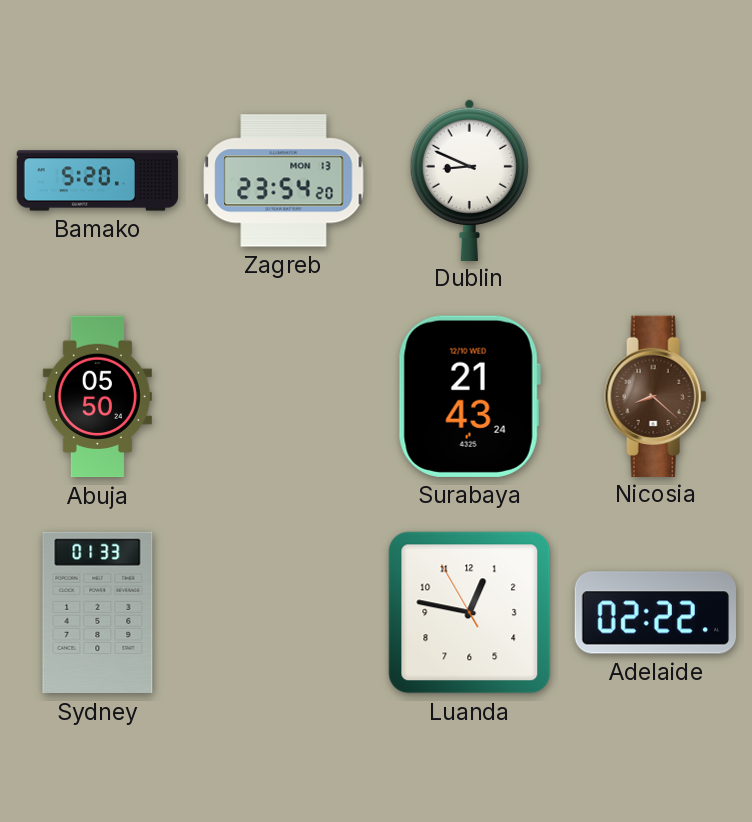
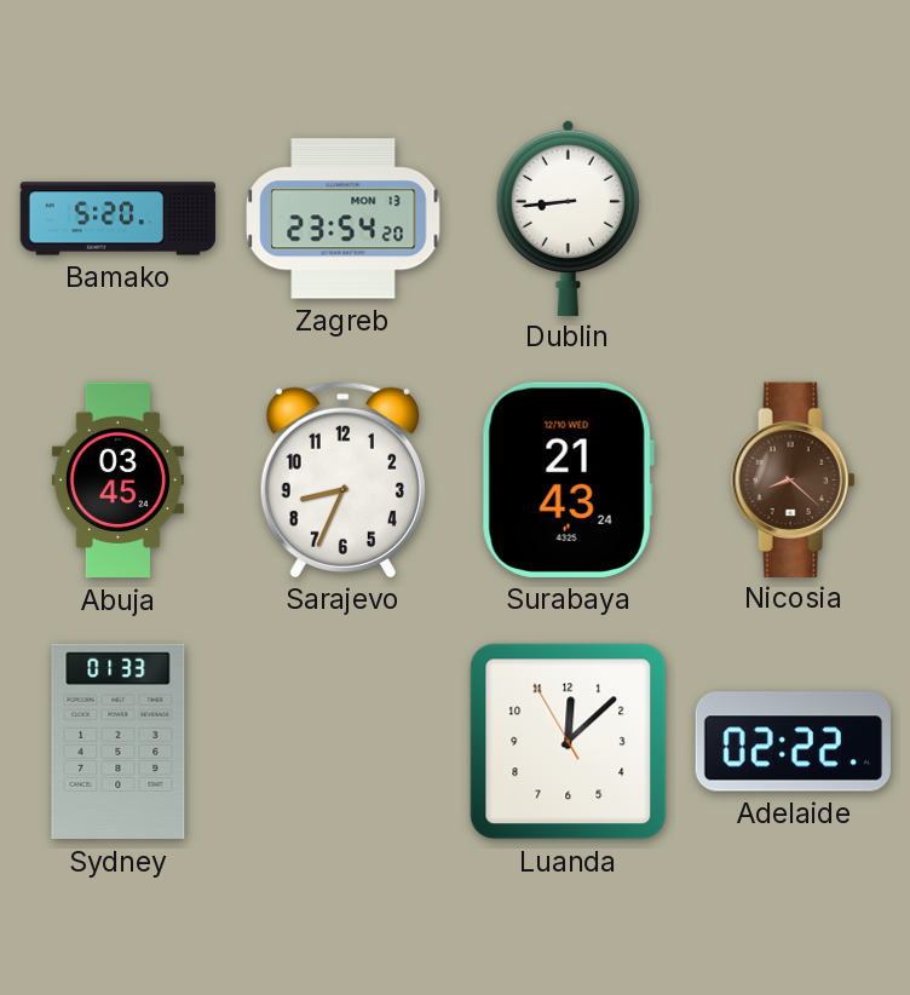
Dublin: 8:49 -> 8:44
Abuja: 05:50 -> 03:45
Sarajevo: none -> 8:34
Luanda: 12:46 -> 12:07
